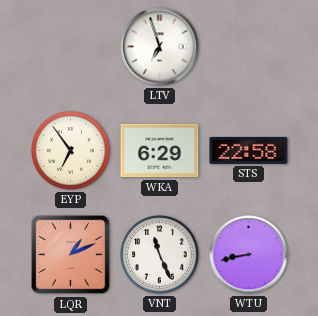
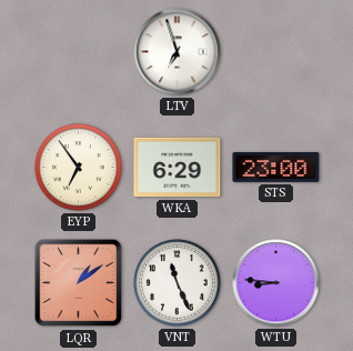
STS: 22:58 -> 23:00
LQR: 1:11 -> 1:09
WTU: 8:43 -> 8:46
